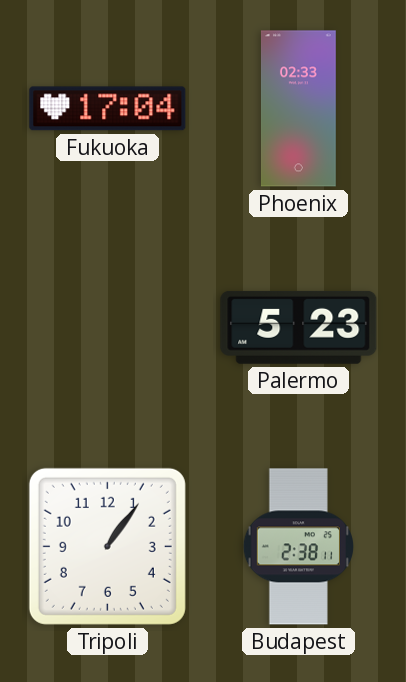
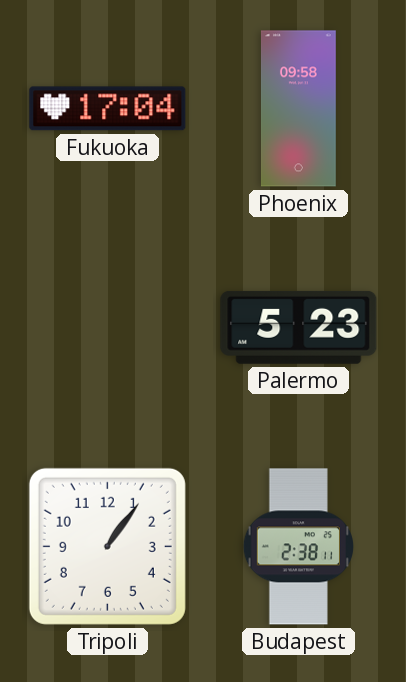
Phoenix: 02:33 -> 09:58
